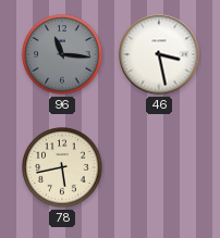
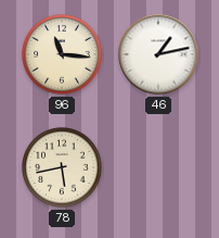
96 dial: grey -> cream
46: 3:28 -> 1:13
